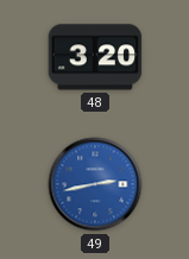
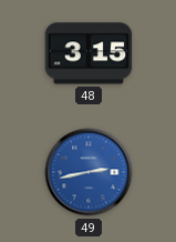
48: 3:20 -> 3:15
